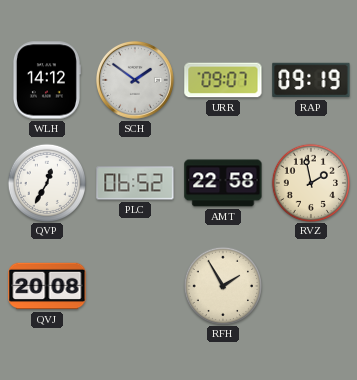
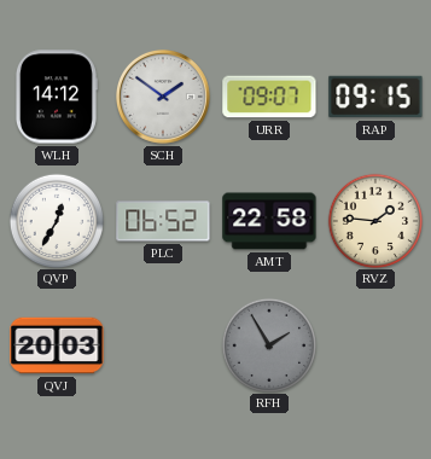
RAP: 09:19 -> 09:15
RVZ: 1:58 -> 1:46
QVJ: 20:08 -> 20:03
RFH dial: cream -> grey
